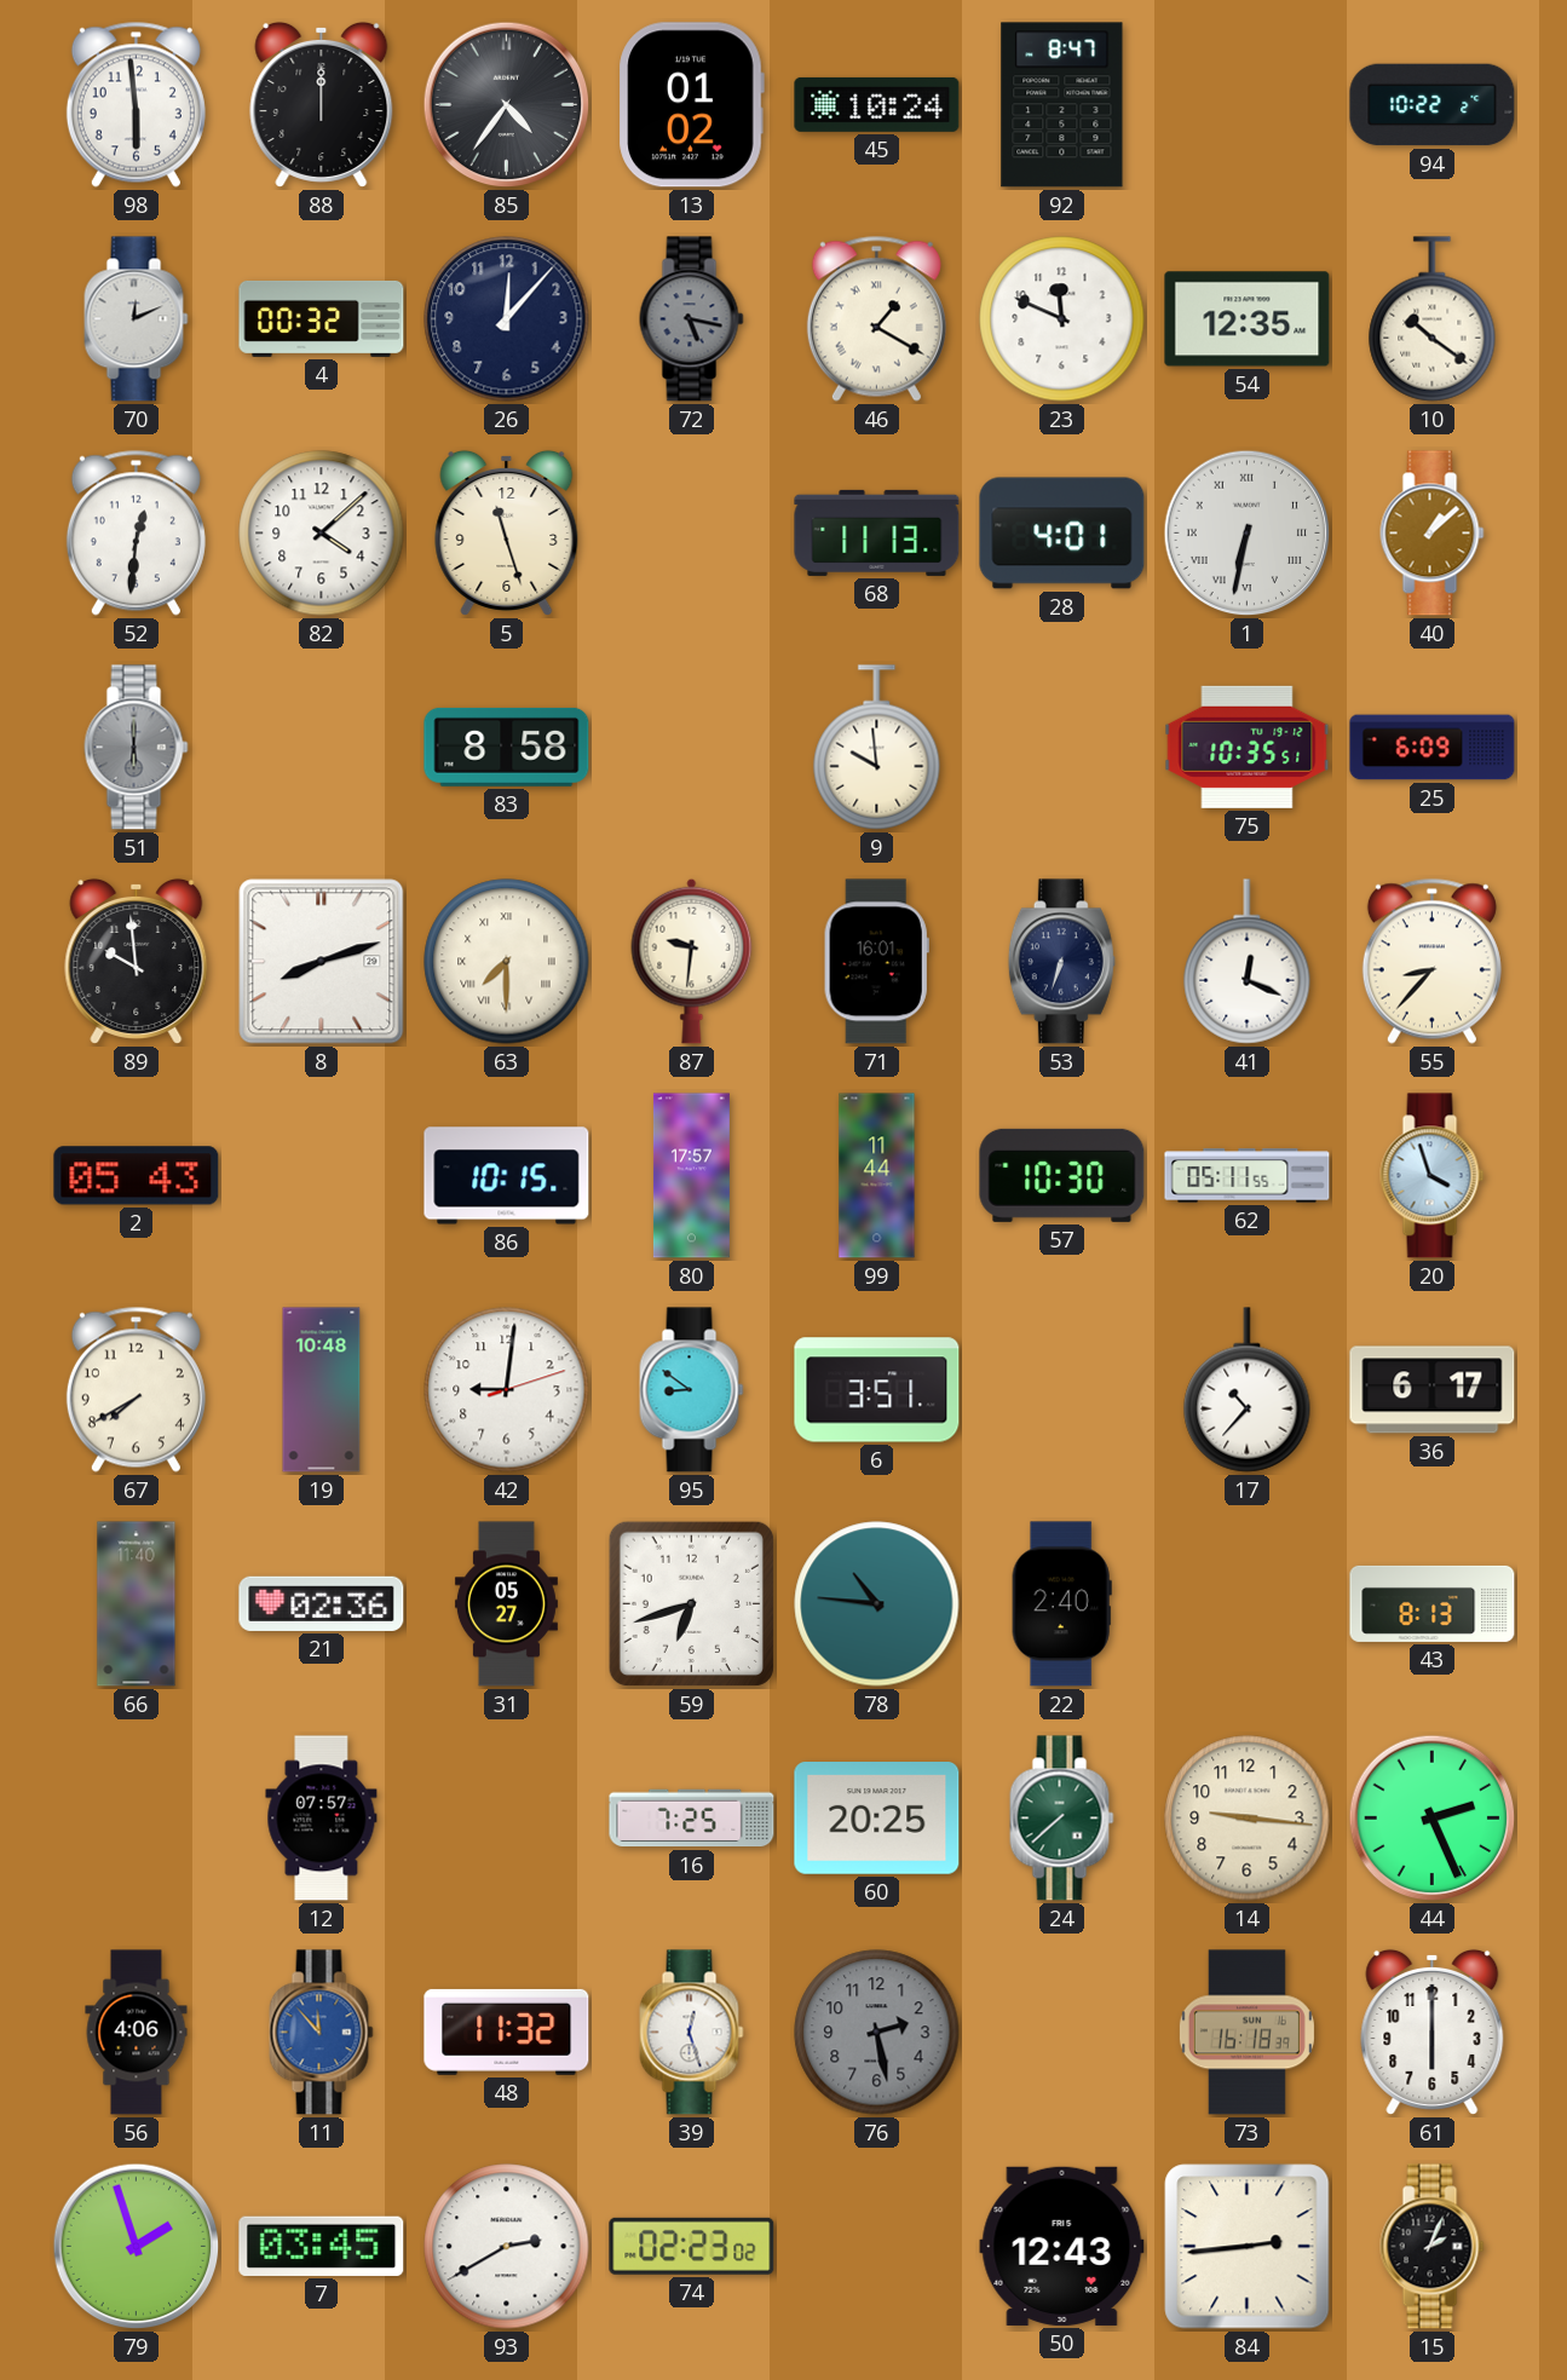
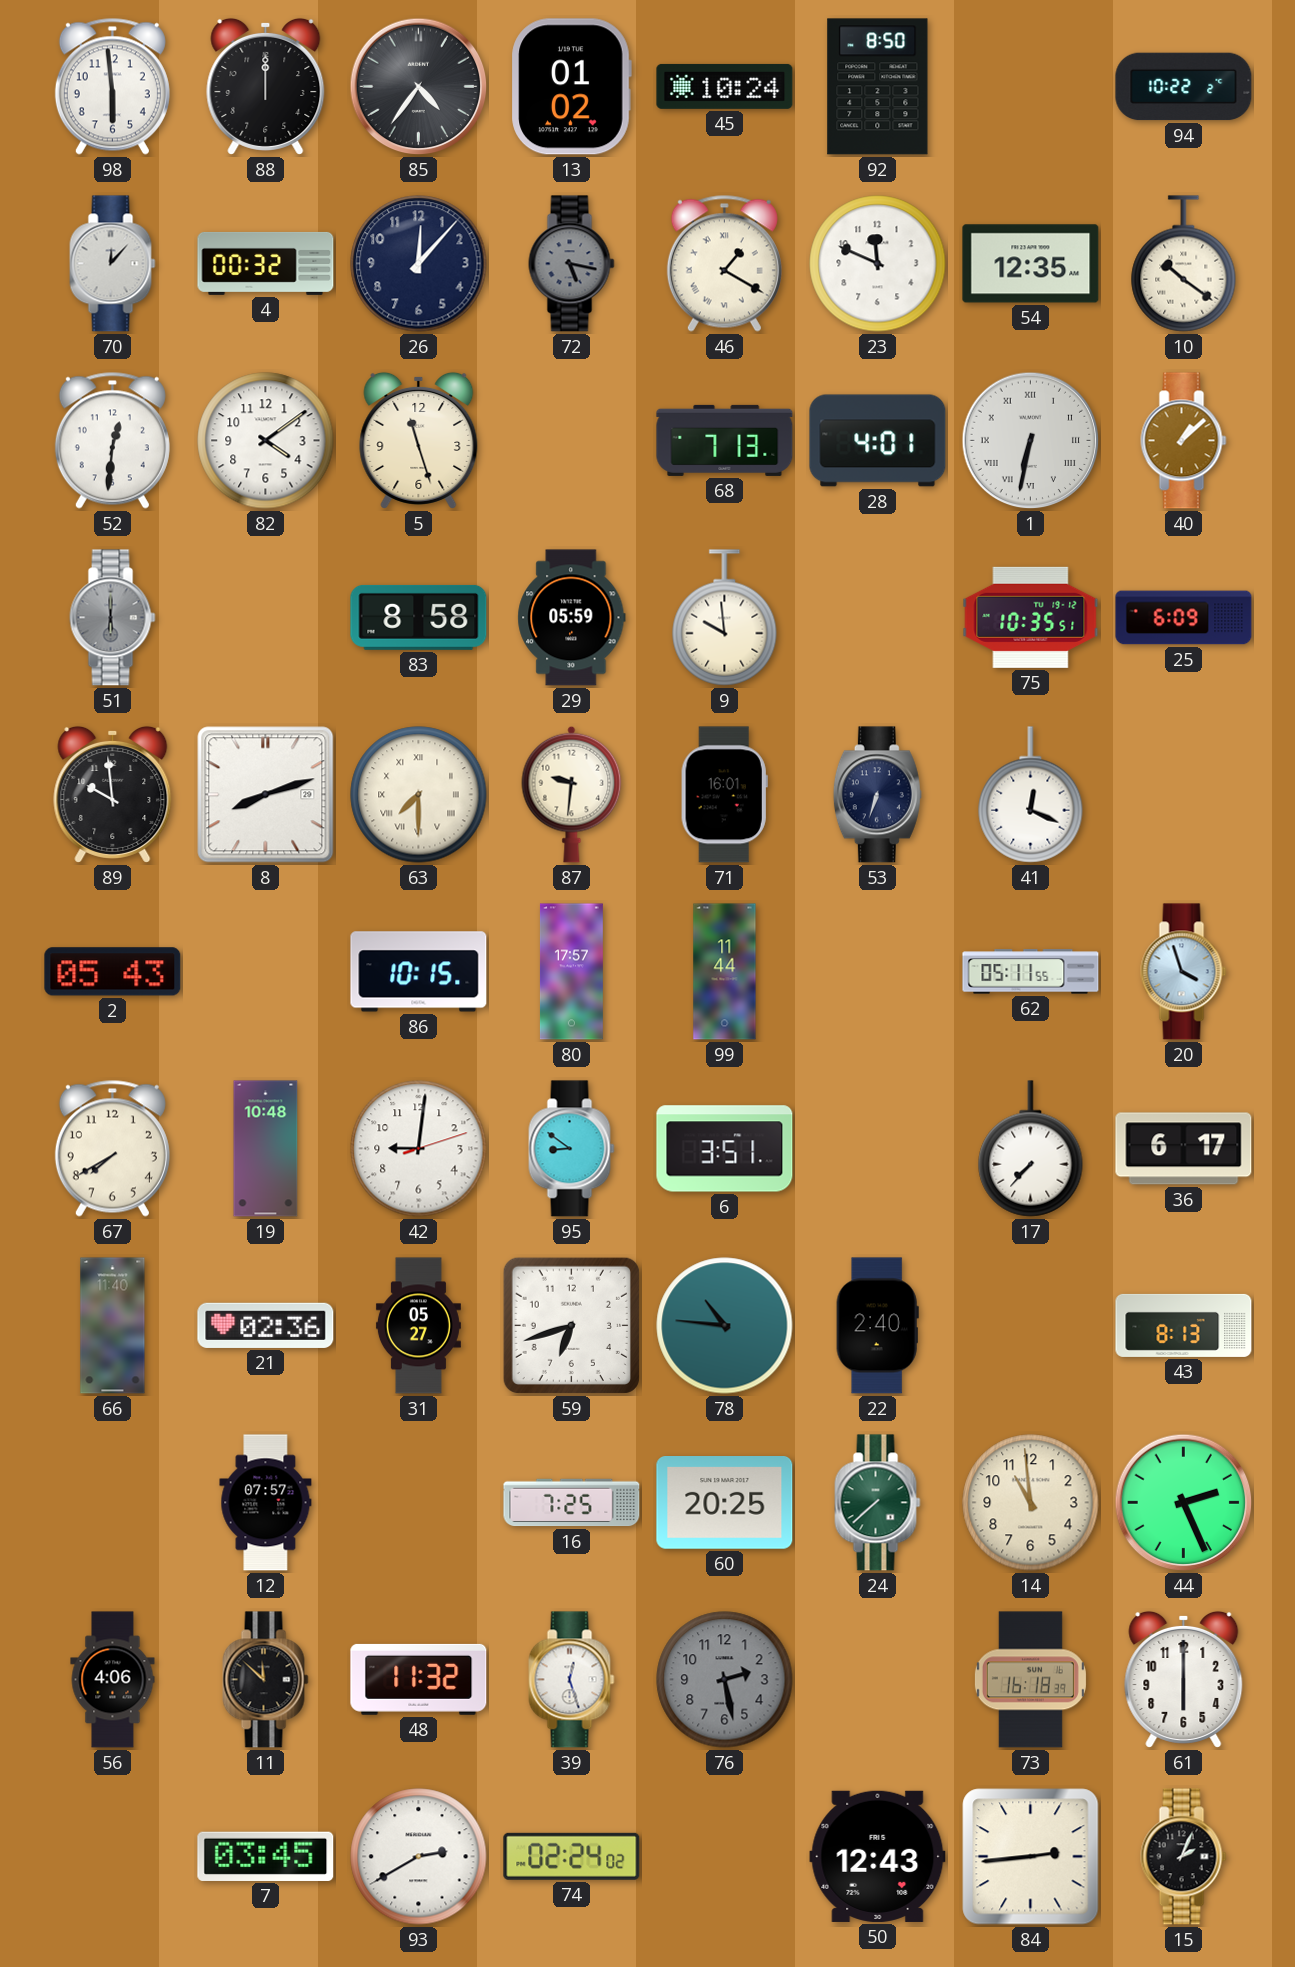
92: 8:47 -> 8:50
70: 12:11 -> 12:07
82: 4:08 -> 4:09
68: 11:13 -> 7:13
29: none -> 05:59
55: 8:37 -> none
57: 10:30 -> none
17: 10:37 -> 7:37
14: 9:16 -> 10:59
11: 11:53 -> 11:52
11 dial: blue -> black
79: 1:57 -> none
74: 02:23 -> 02:24
